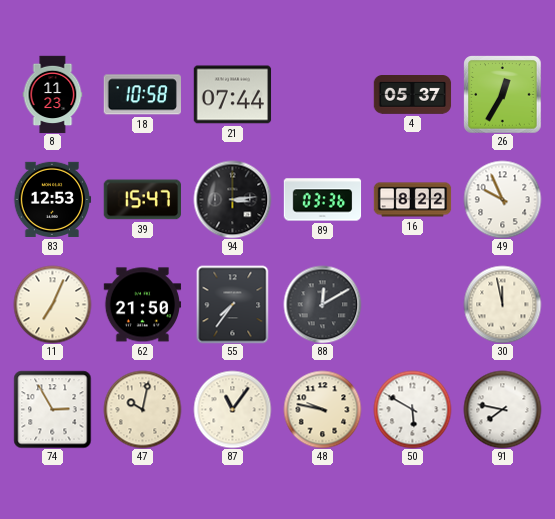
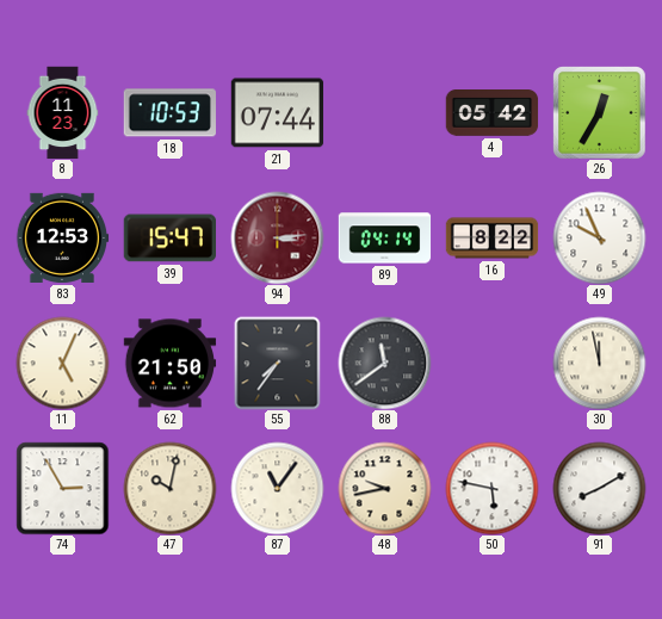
18: 10:58 -> 10:53
4: 05:37 -> 05:42
94 dial: black -> burgundy
89: 03:36 -> 04:14
11: 7:04 -> 5:04
88: 12:10 -> 11:39
48: 9:47 -> 9:43
50: 5:50 -> 5:47
91: 7:47 -> 8:10
